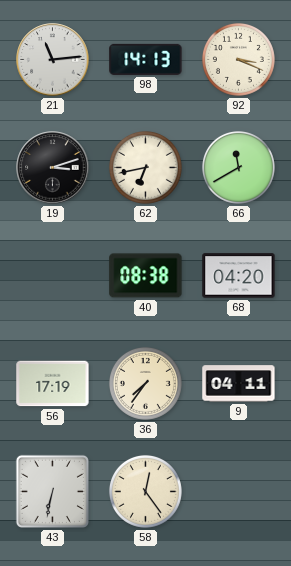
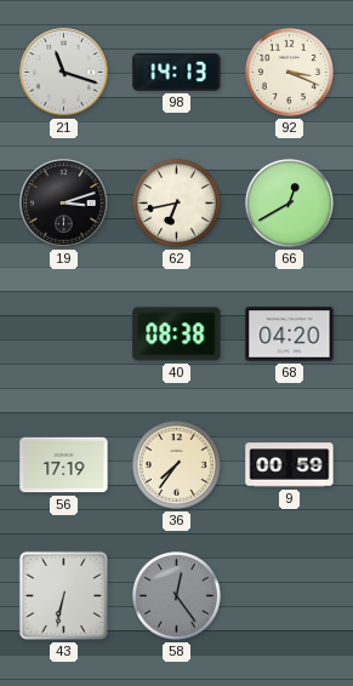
21: 11:14 -> 11:18
66: 11:40 -> 12:40
9: 04:11 -> 00:59
58 dial: cream -> grey
